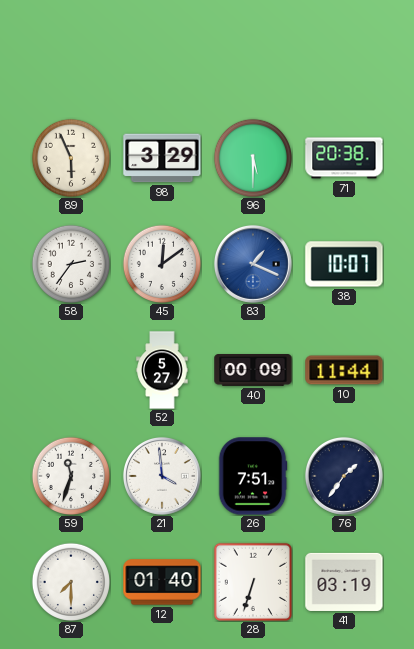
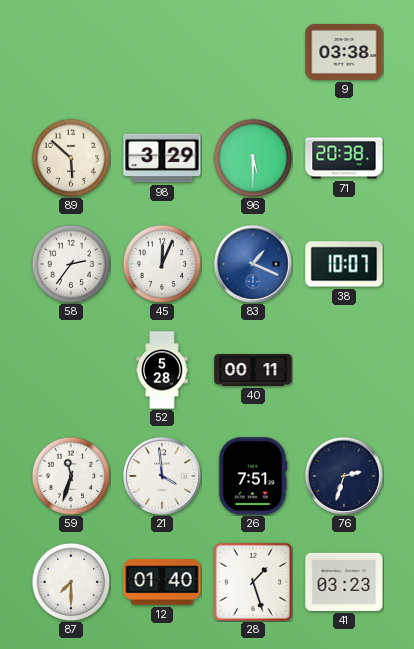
9: none -> 03:38
89: 5:56 -> 5:52
45: 12:09 -> 12:04
52: 5:27 -> 5:28
40: 00:09 -> 00:11
10: 11:44 -> none
76: 1:36 -> 2:33
28: 6:33 -> 1:27
41: 03:19 -> 03:23
